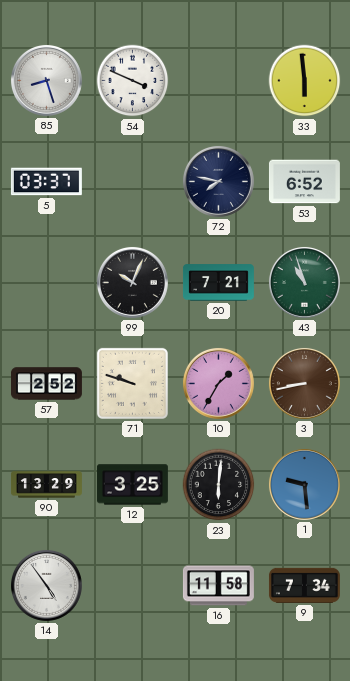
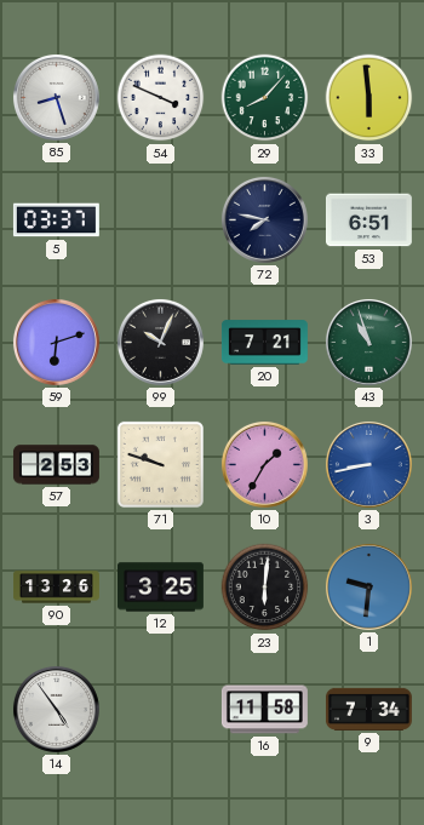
29: none -> 8:07
53: 6:52 -> 6:51
59: none -> 6:12
57: 2:52 -> 2:53
3 dial: brown -> blue
90: 13:29 -> 13:26
1: 9:29 -> 9:31
